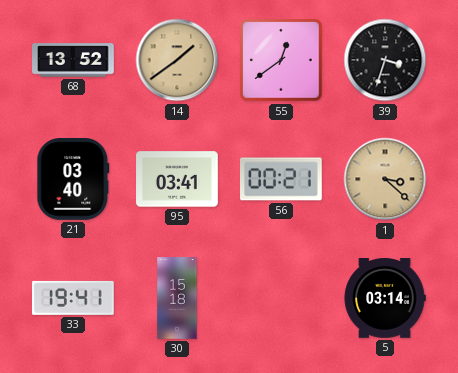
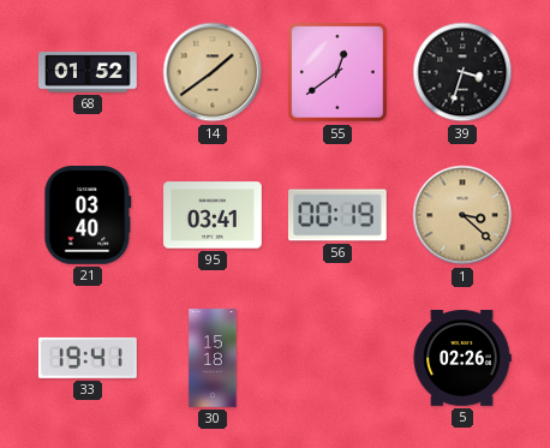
68: 13:52 -> 01:52
56: 00:21 -> 00:19
5: 03:14 -> 02:26
